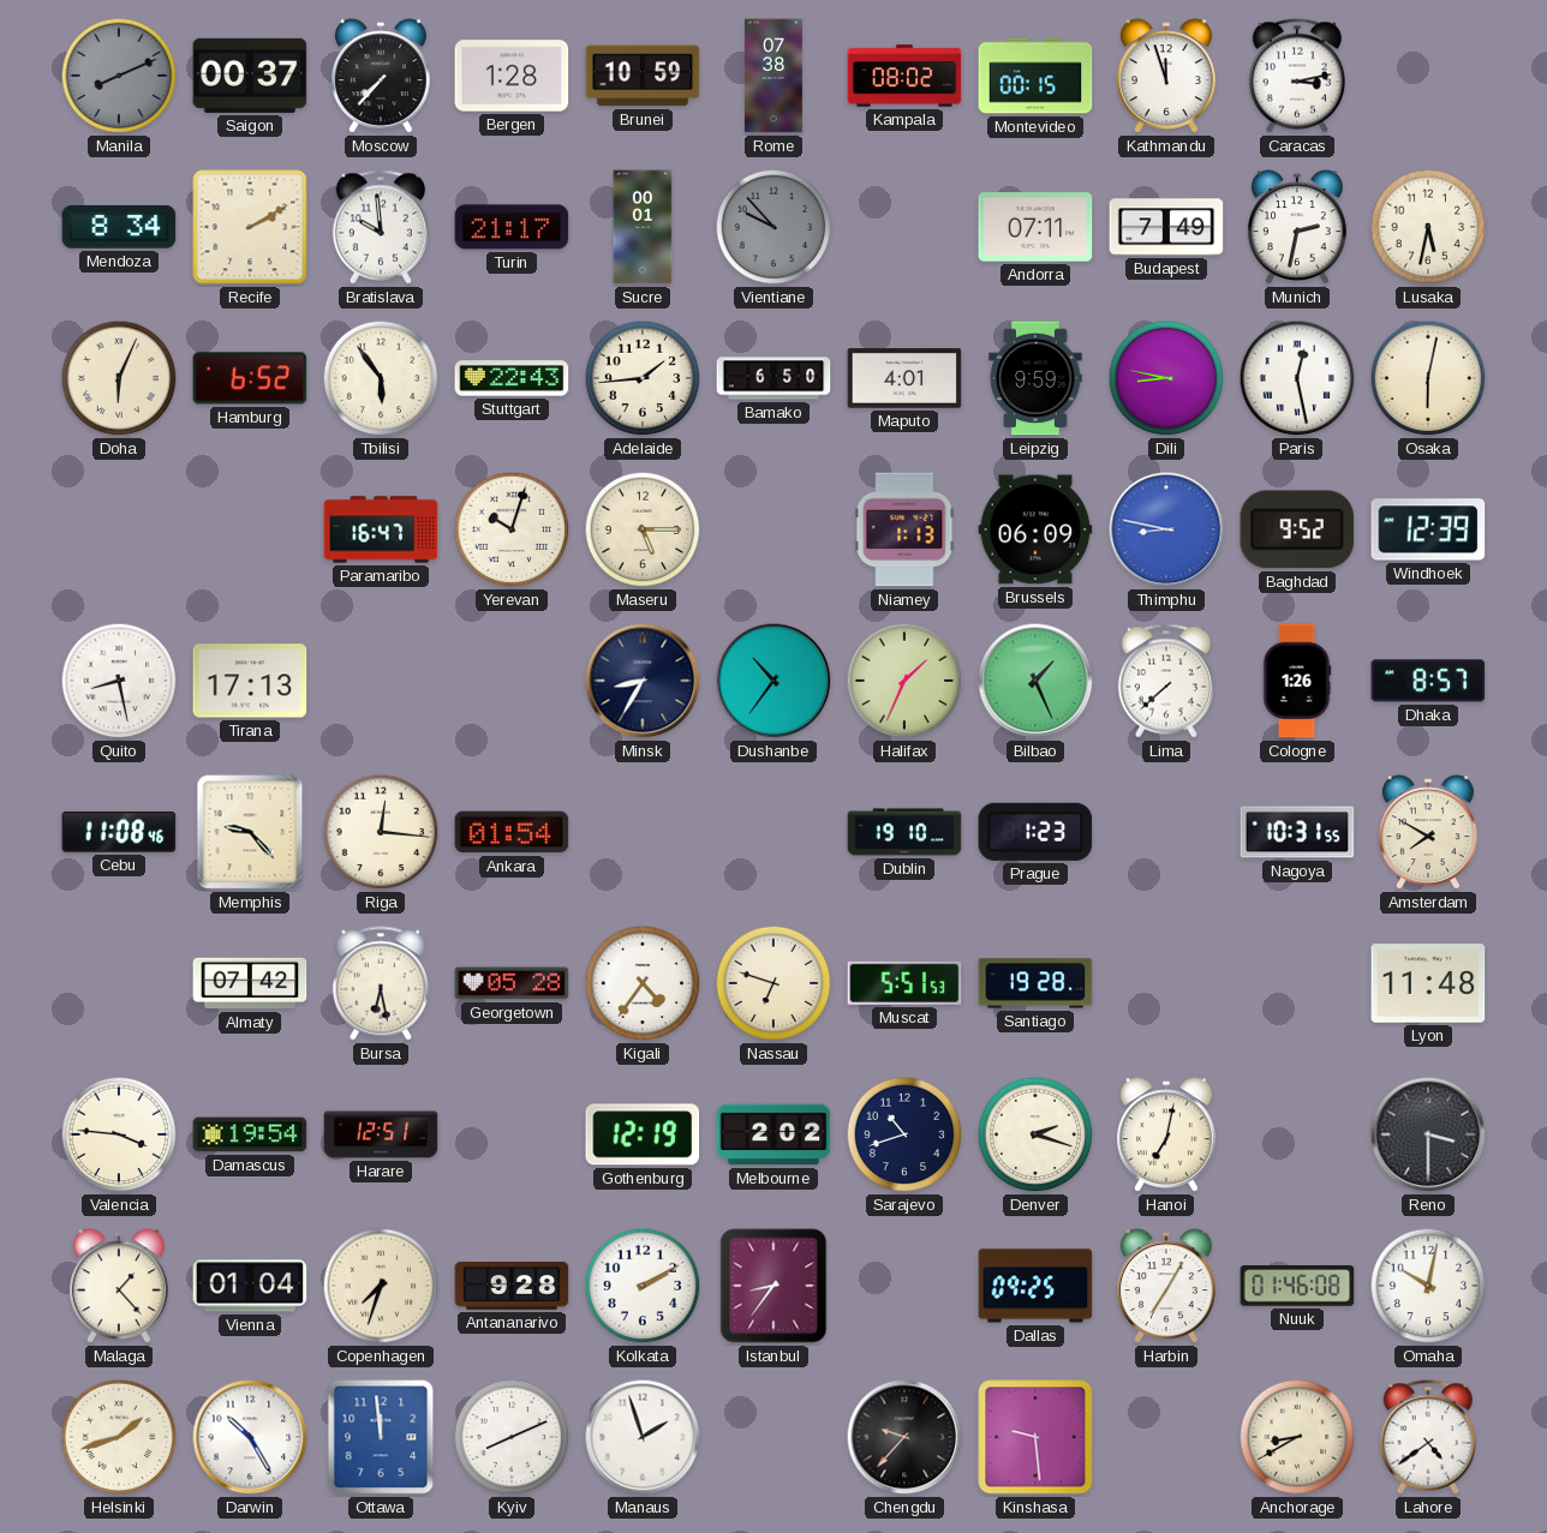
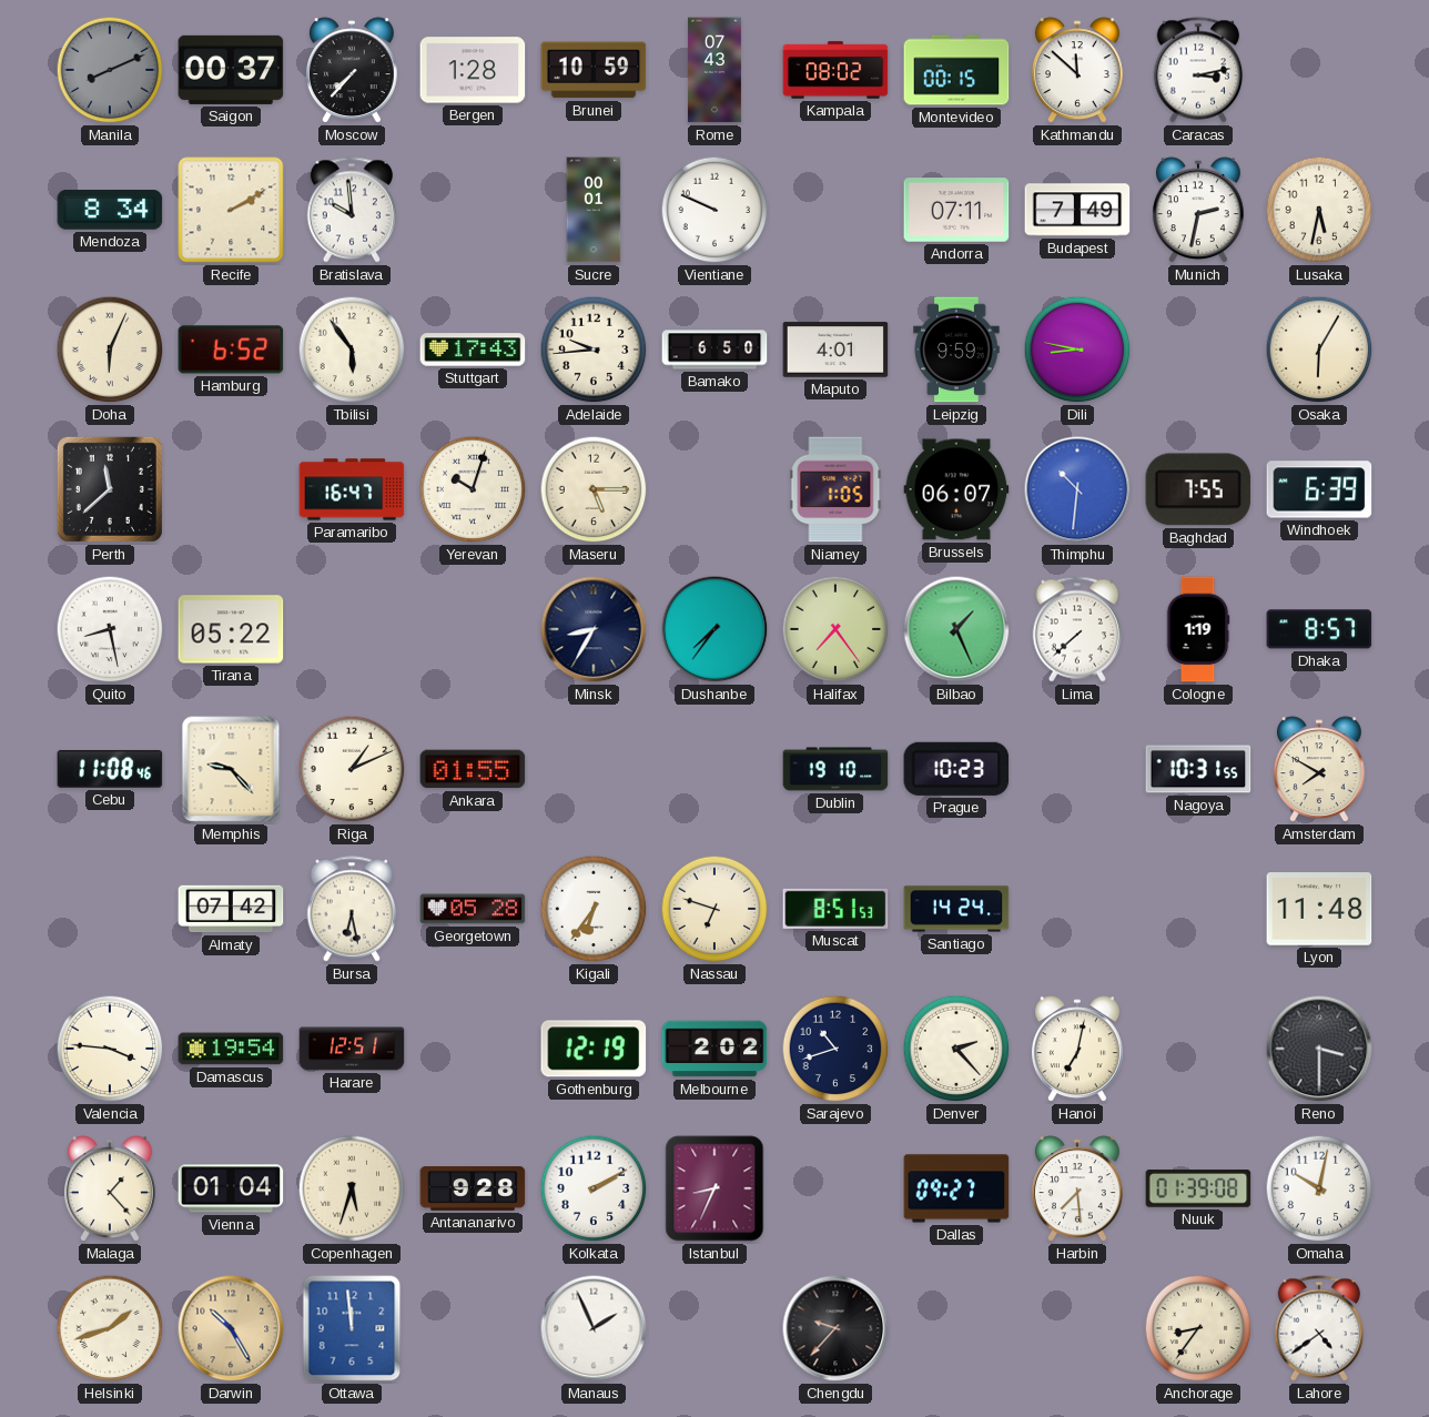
Rome: 07:38 -> 07:43
Kathmandu: 11:57 -> 11:52
Turin: 21:17 -> none
Vientiane: 9:53 -> 9:49
Vientiane dial: grey -> white
Stuttgart: 22:43 -> 17:43
Adelaide: 1:44 -> 9:44
Paris: 12:28 -> none
Osaka: 6:02 -> 6:05
Perth: none -> 11:38
Niamey: 1:13 -> 1:05
Brussels: 06:09 -> 06:07
Thimphu: 8:47 -> 10:31
Baghdad: 9:52 -> 7:55
Windhoek: 12:39 -> 6:39
Tirana: 17:13 -> 05:22
Dushanbe: 10:36 -> 7:36
Halifax: 1:34 -> 7:24
Cologne: 1:26 -> 1:19
Riga: 12:16 -> 1:11
Ankara: 01:54 -> 01:55
Prague: 1:23 -> 10:23
Kigali: 4:36 -> 6:36
Muscat: 5:51 -> 8:51
Santiago: 19:28 -> 14:24
Denver: 2:18 -> 2:23
Copenhagen: 7:33 -> 5:33
Istanbul: 8:36 -> 8:34
Dallas: 09:25 -> 09:27
Harbin: 7:05 -> 7:29
Nuuk: 01:46 -> 01:39
Darwin dial: white -> champagne
Kyiv: 8:11 -> none
Manaus: 1:57 -> 1:56
Kinshasa: 9:29 -> none
Anchorage: 8:40 -> 8:36
